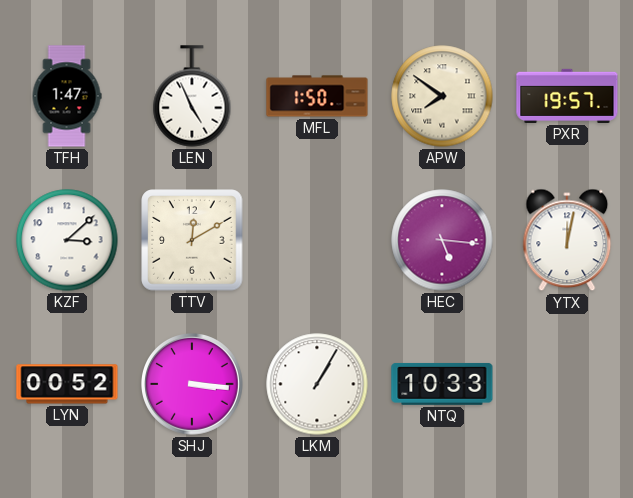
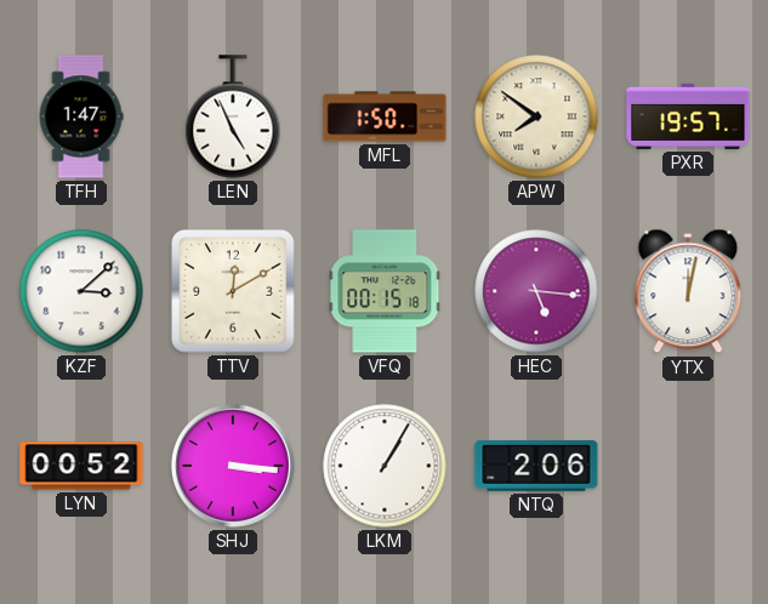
VFQ: none -> 00:15
NTQ: 10:33 -> 2:06
